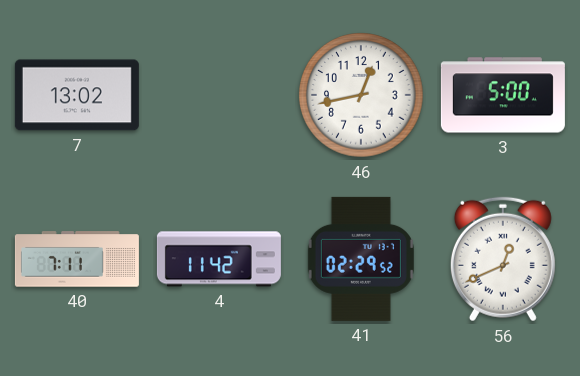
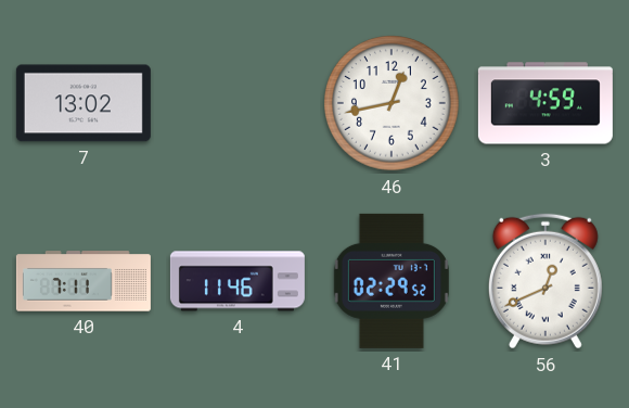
3: 5:00 -> 4:59
4: 11:42 -> 11:46
